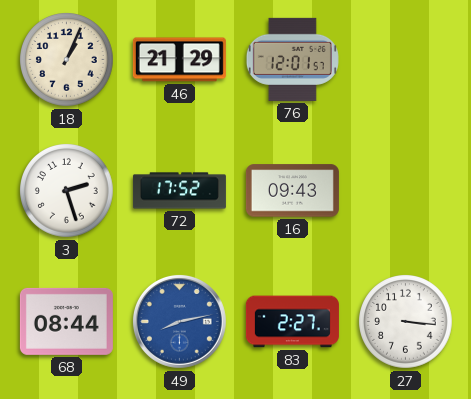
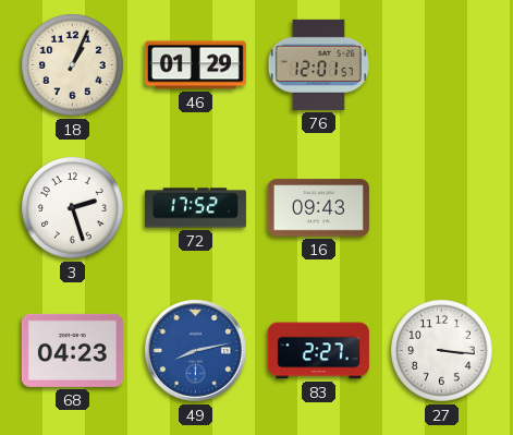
46: 21:29 -> 01:29
68: 08:44 -> 04:23
